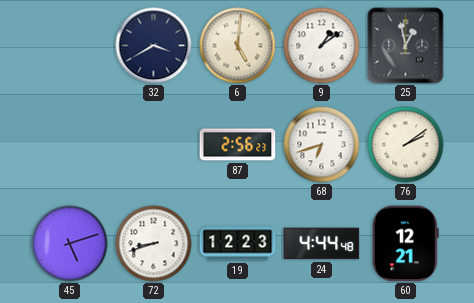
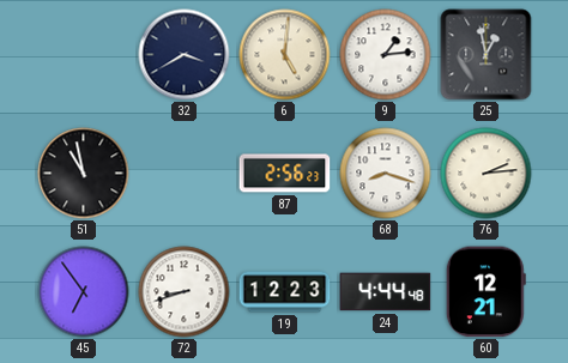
9: 1:09 -> 1:14
51: none -> 10:58
68: 6:42 -> 8:18
76: 2:09 -> 2:14
45: 5:12 -> 6:54
